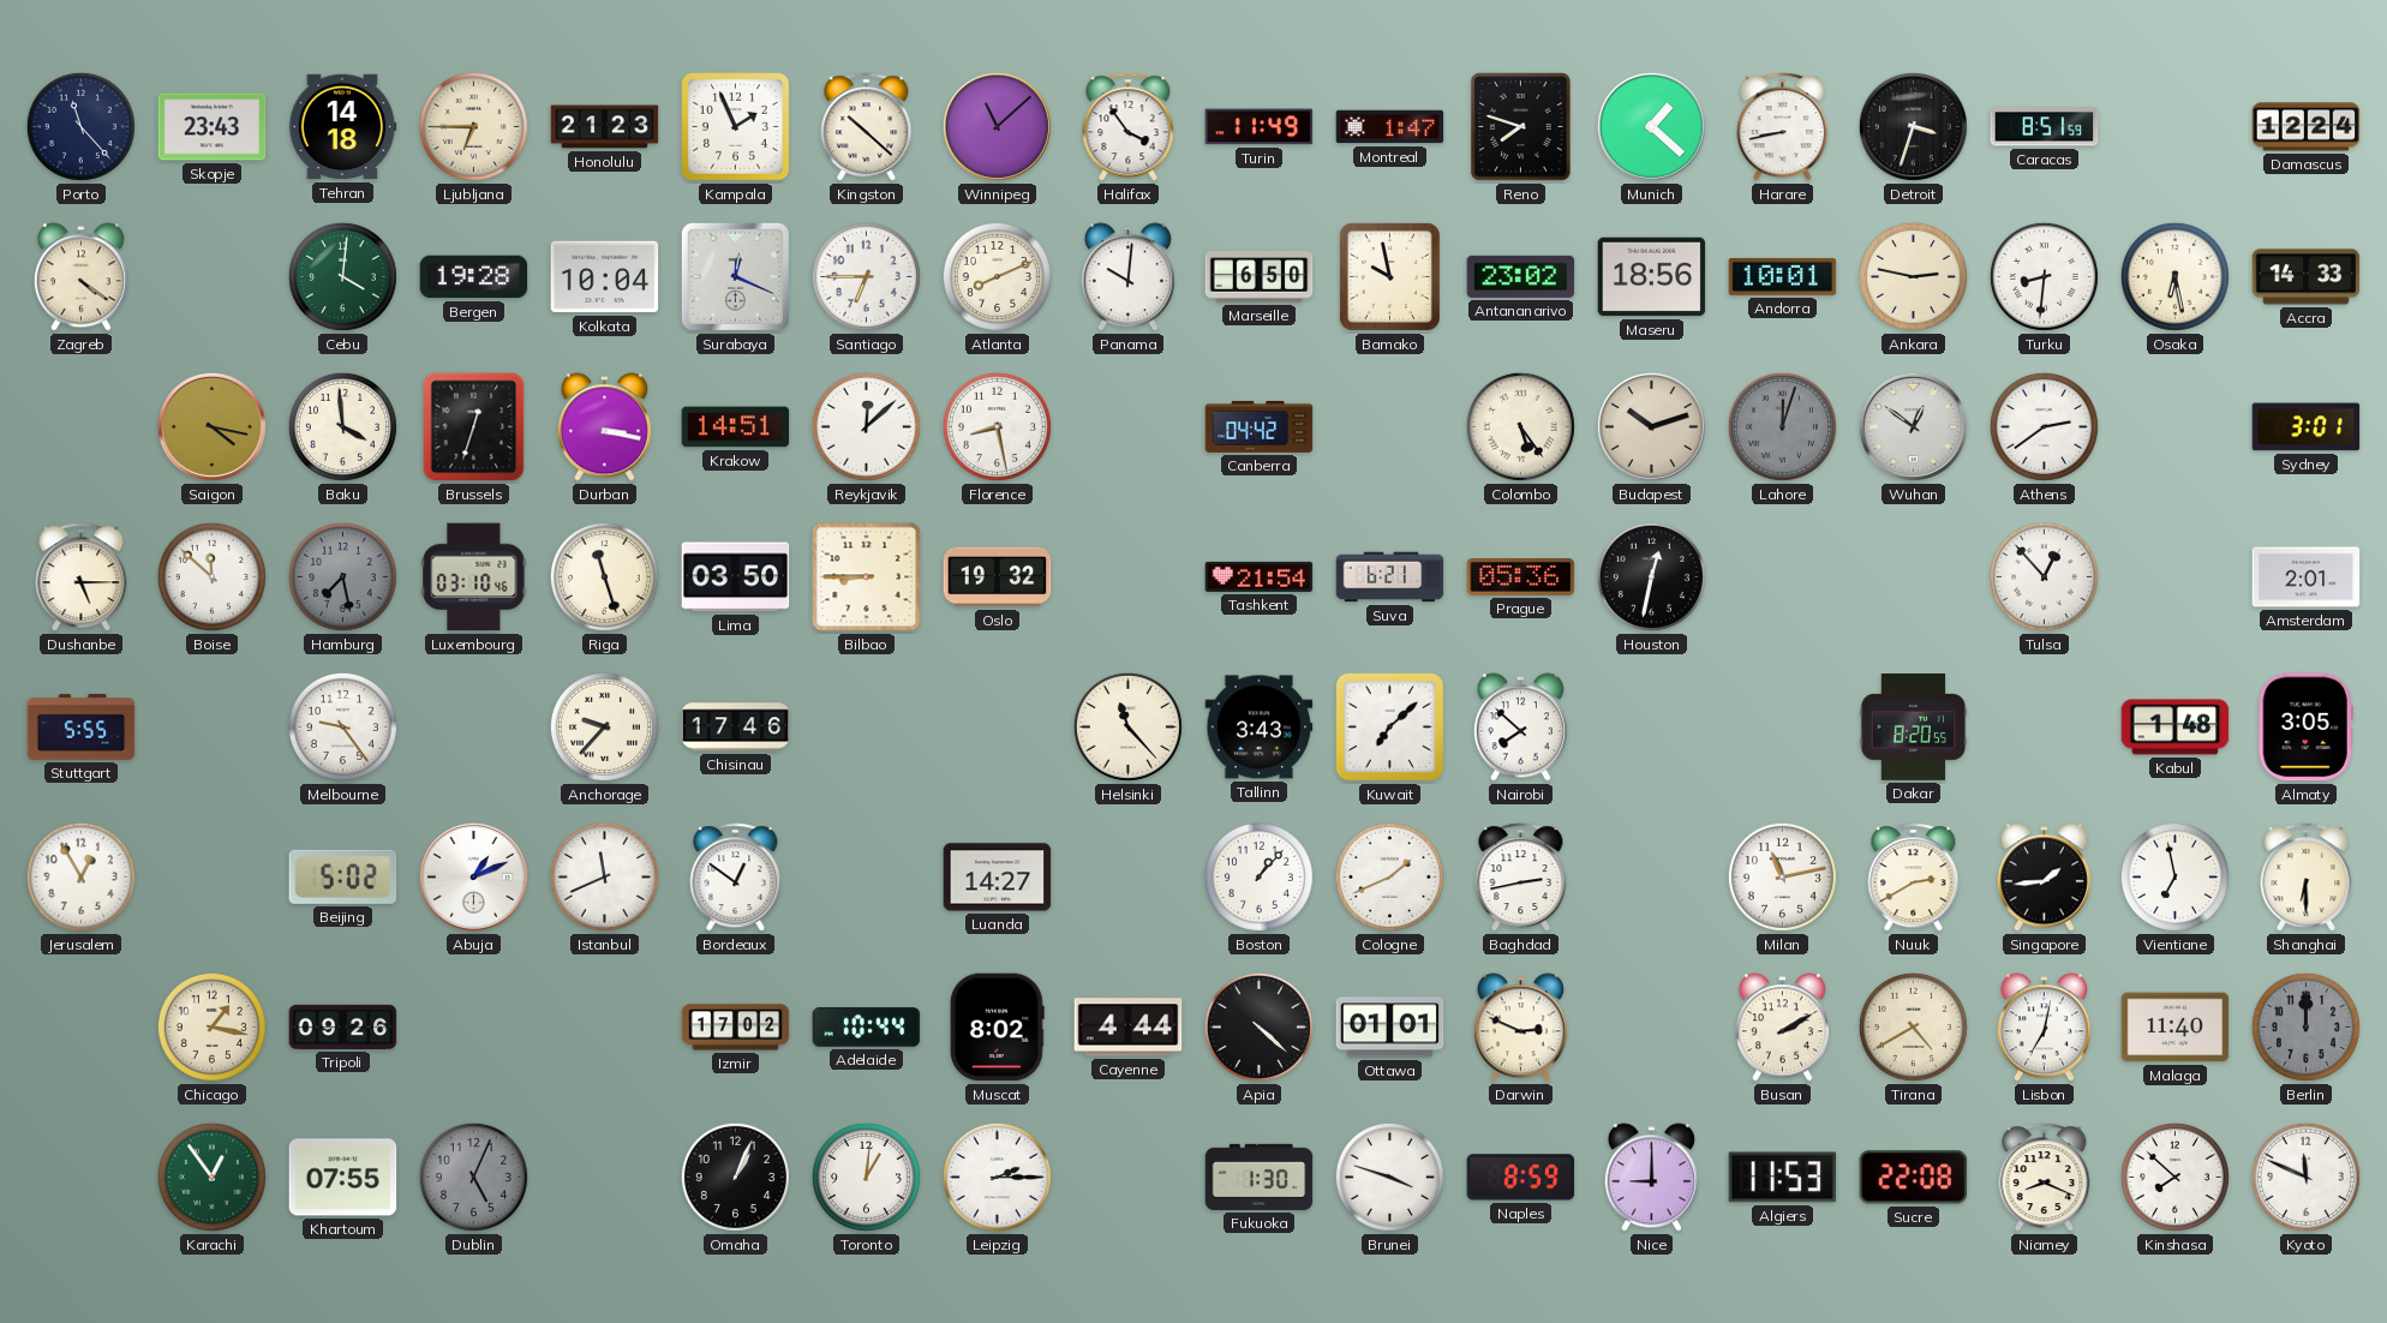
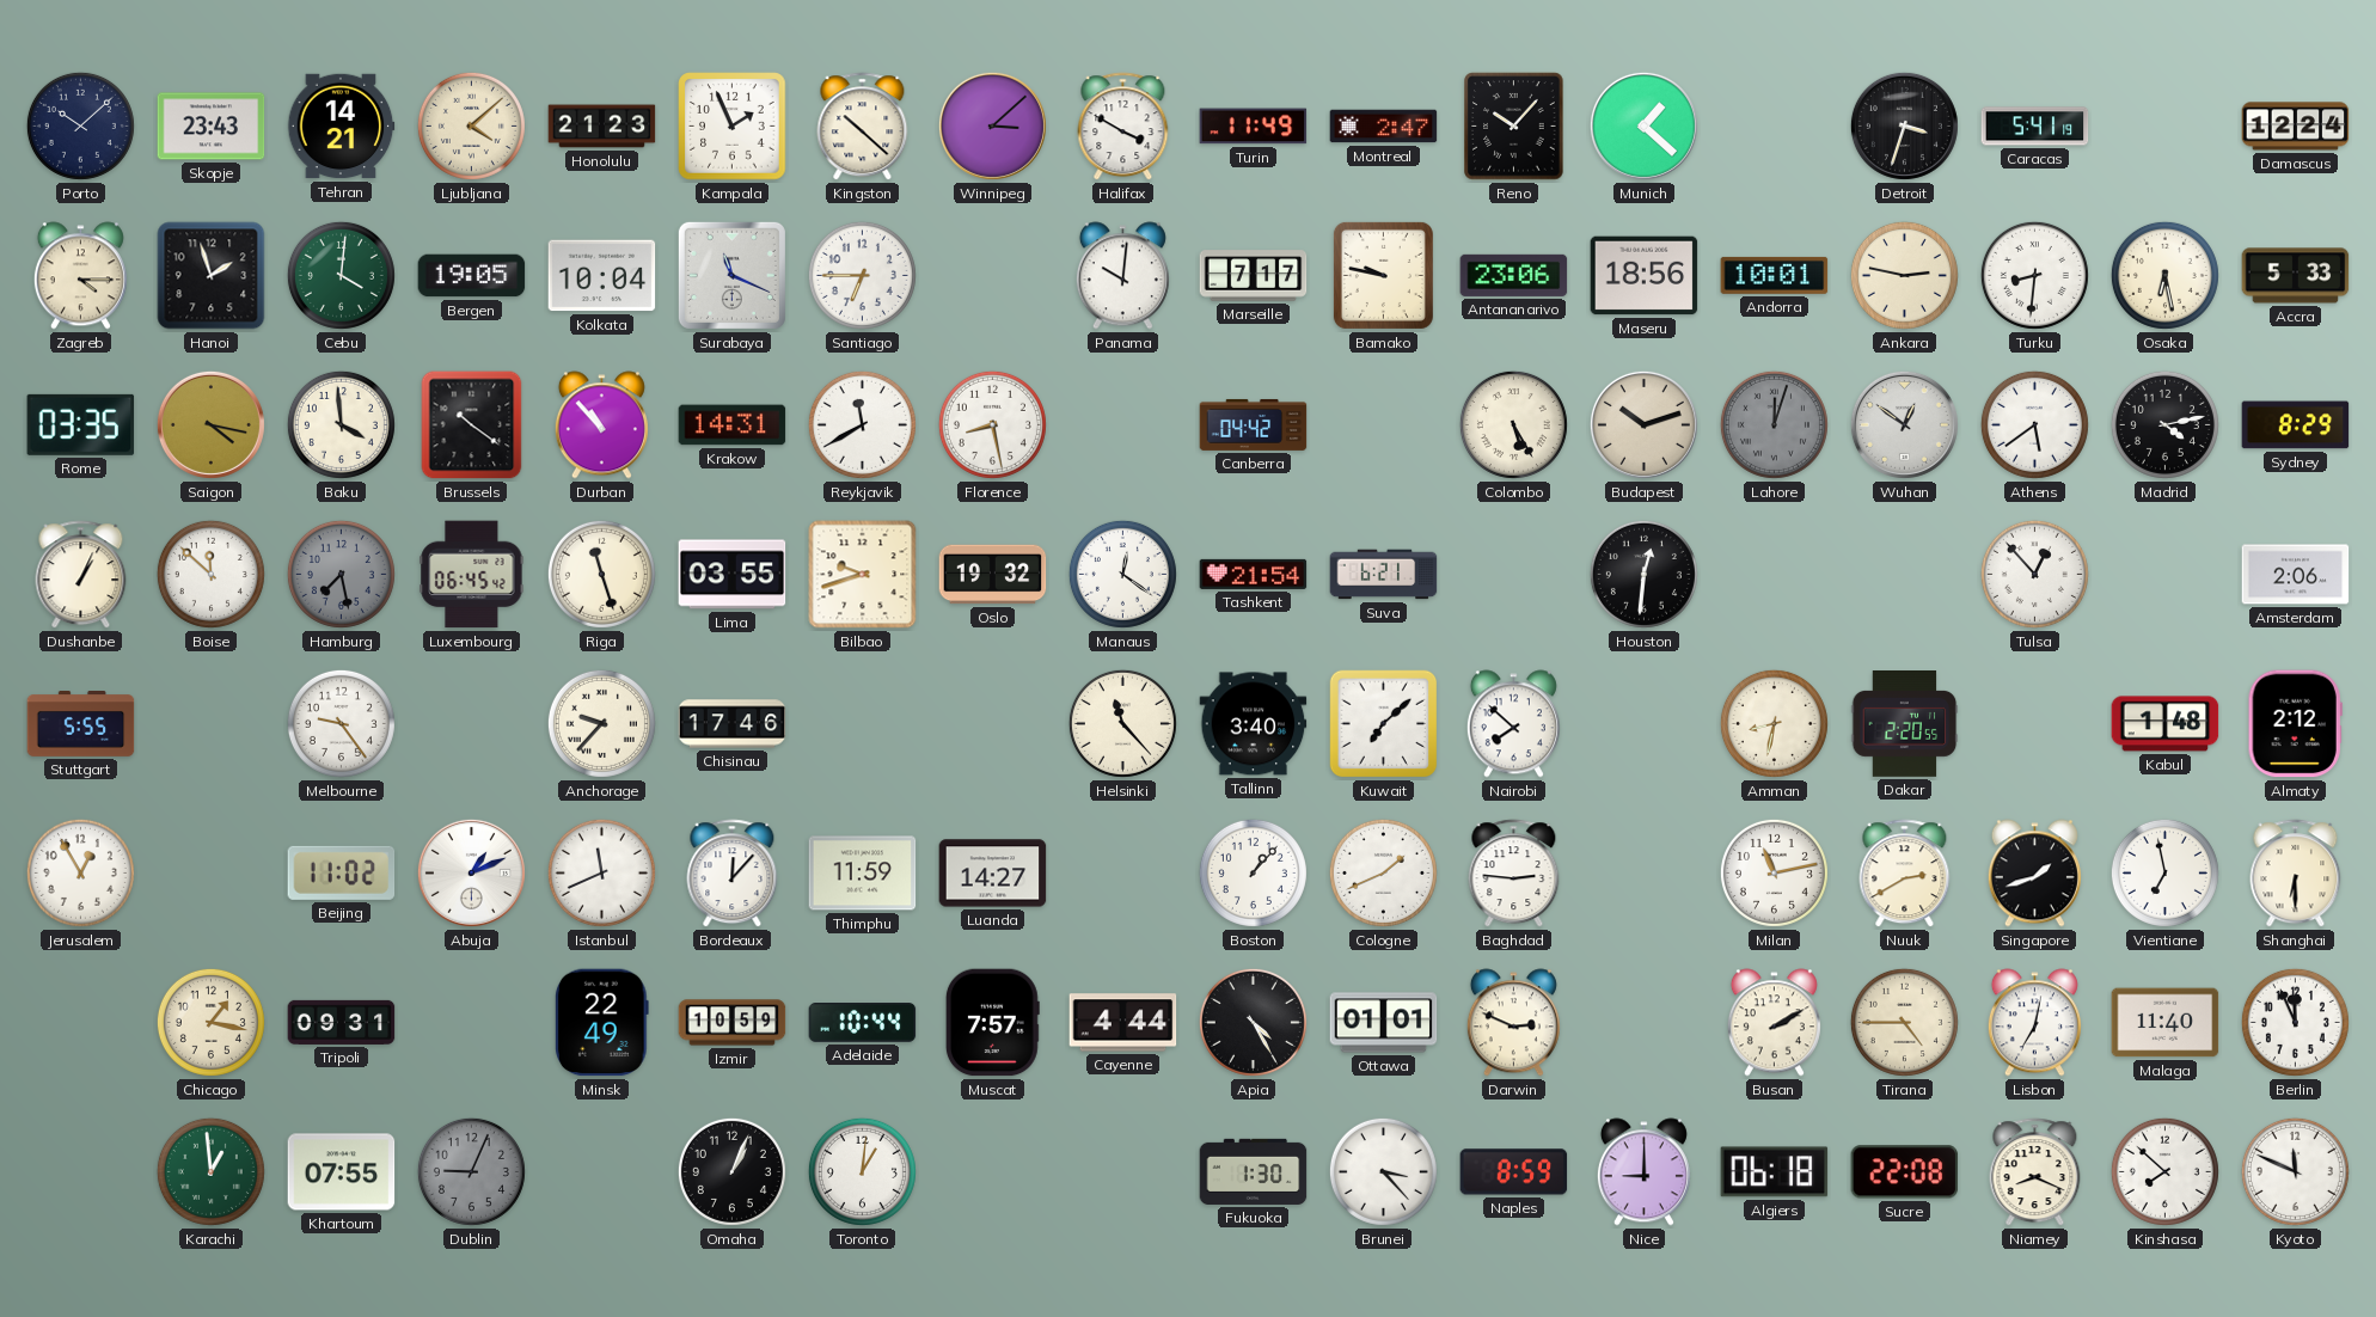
Porto: 11:23 -> 10:08
Tehran: 14:18 -> 14:21
Ljubljana: 6:45 -> 4:08
Winnipeg: 11:08 -> 3:08
Halifax: 3:54 -> 3:50
Montreal: 1:47 -> 2:47
Reno: 7:48 -> 10:07
Harare: 8:43 -> none
Caracas: 8:51 -> 5:41
Zagreb: 4:21 -> 4:15
Hanoi: none -> 1:57
Bergen: 19:28 -> 19:05
Surabaya: 12:19 -> 11:19
Atlanta: 8:11 -> none
Marseille: 6:50 -> 7:17
Bamako: 9:58 -> 9:47
Antananarivo: 23:02 -> 23:06
Accra: 14:33 -> 5:33
Rome: none -> 03:35
Brussels: 12:33 -> 10:21
Durban: 3:17 -> 10:53
Krakow: 14:51 -> 14:31
Reykjavik: 12:08 -> 11:40
Colombo: 5:24 -> 5:25
Athens: 2:39 -> 5:39
Madrid: none -> 4:13
Sydney: 3:01 -> 8:29
Dushanbe: 5:15 -> 1:04
Luxembourg: 03:10 -> 06:45
Lima: 03:50 -> 03:55
Bilbao: 8:45 -> 9:42
Manaus: none -> 12:21
Prague: 05:36 -> none
Houston: 12:32 -> 12:31
Amsterdam: 2:01 -> 2:06
Tallinn: 3:43 -> 3:40
Amman: none -> 8:32
Dakar: 8:20 -> 2:20
Almaty: 3:05 -> 2:12
Beijing: 5:02 -> 11:02
Bordeaux: 12:51 -> 12:07
Thimphu: none -> 11:59
Baghdad: 2:43 -> 2:46
Singapore: 1:44 -> 1:42
Tripoli: 09:26 -> 09:31
Minsk: none -> 22:49
Izmir: 17:02 -> 10:59
Muscat: 8:02 -> 7:57
Apia: 4:22 -> 4:25
Tirana: 4:40 -> 4:45
Berlin: 12:00 -> 11:56
Berlin dial: grey -> white
Karachi: 12:54 -> 12:59
Dublin: 5:04 -> 9:04
Leipzig: 2:15 -> none
Brunei: 3:48 -> 3:23
Algiers: 11:53 -> 06:18
